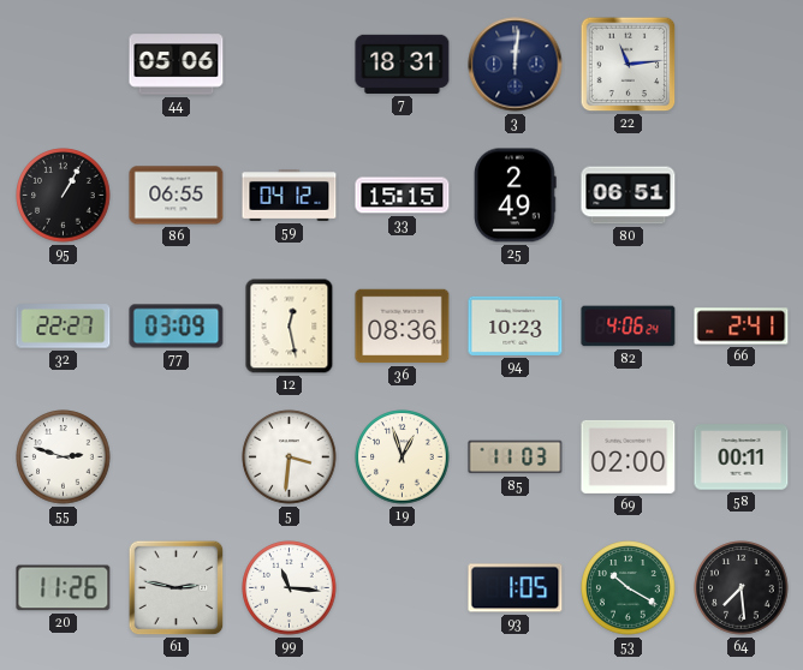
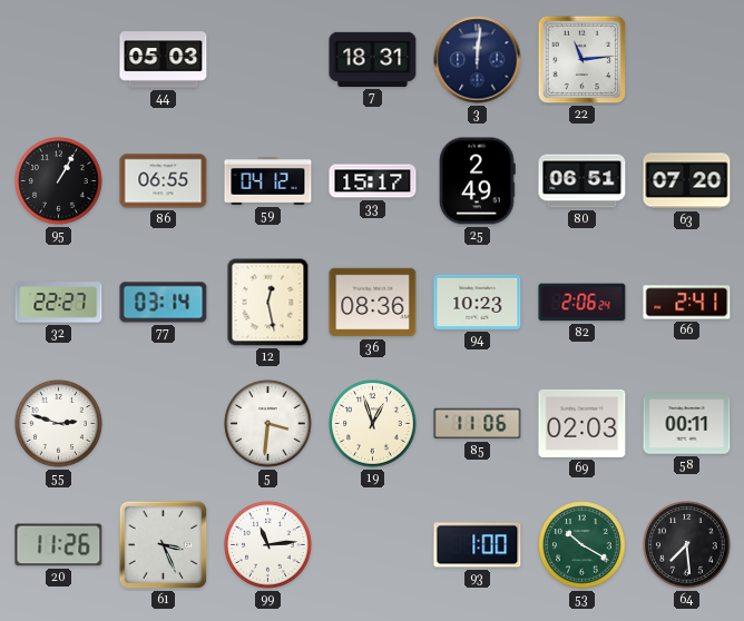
44: 05:06 -> 05:03
33: 15:15 -> 15:17
63: none -> 07:20
77: 03:09 -> 03:14
82: 4:06 -> 2:06
85: 11:03 -> 11:06
69: 02:00 -> 02:03
61: 2:47 -> 3:26
99: 11:16 -> 11:14
93: 1:05 -> 1:00
